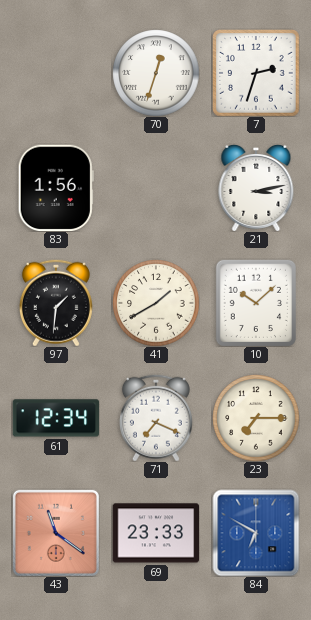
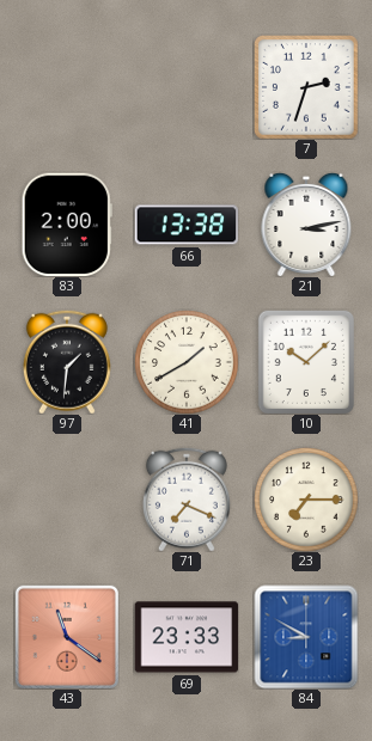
70: 12:33 -> none
83: 1:56 -> 2:00
66: none -> 13:38
61: 12:34 -> none
84: 6:50 -> 8:50
